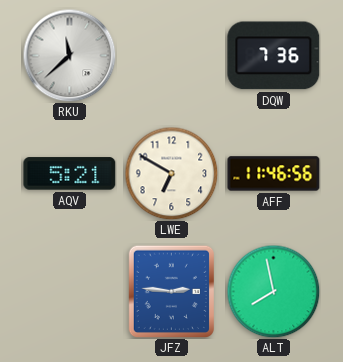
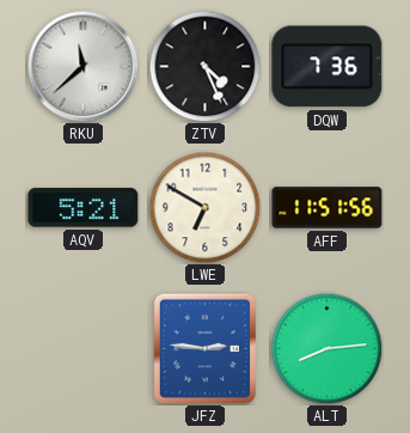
ZTV: none -> 4:26
AFF: 11:46 -> 11:51
ALT: 7:58 -> 8:14
